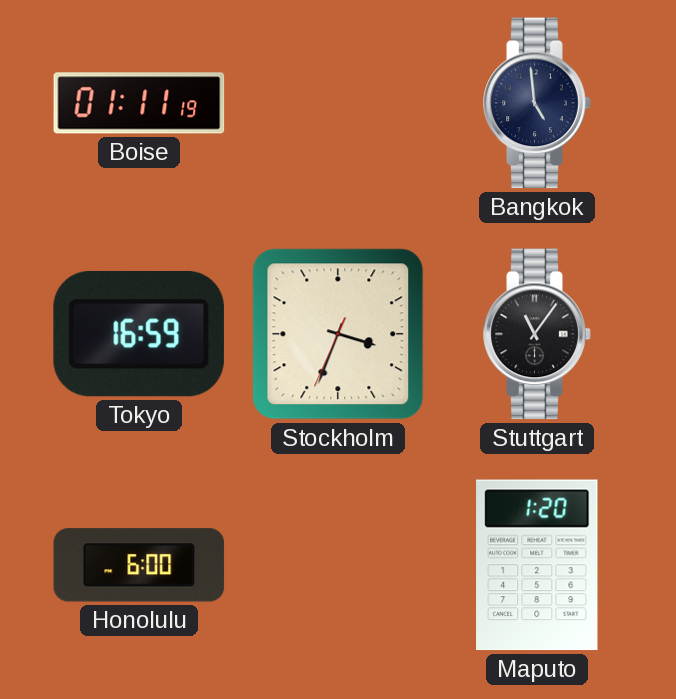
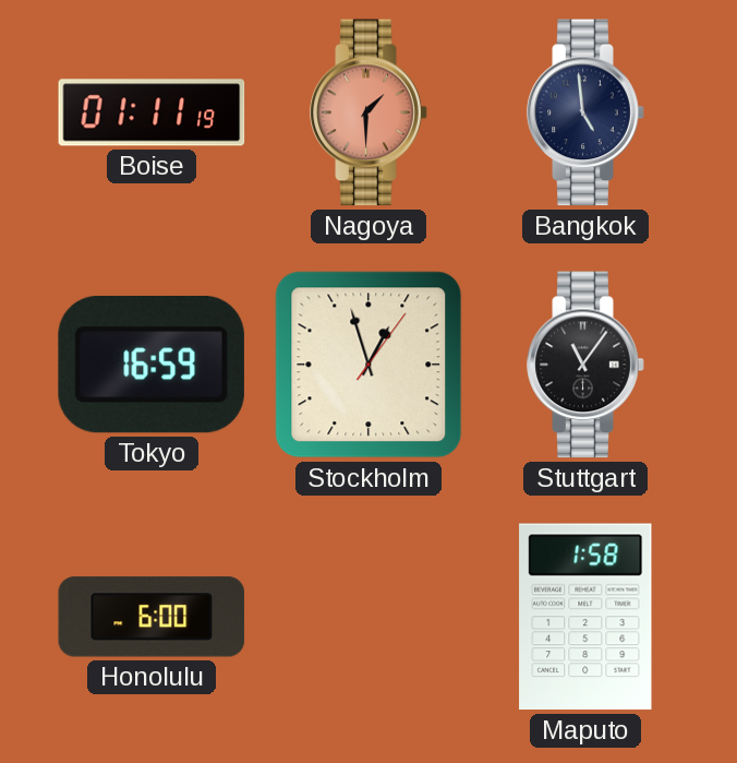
Nagoya: none -> 1:30
Stockholm: 3:33 -> 12:57
Maputo: 1:20 -> 1:58
